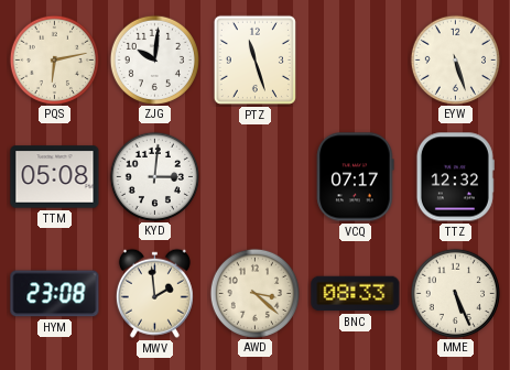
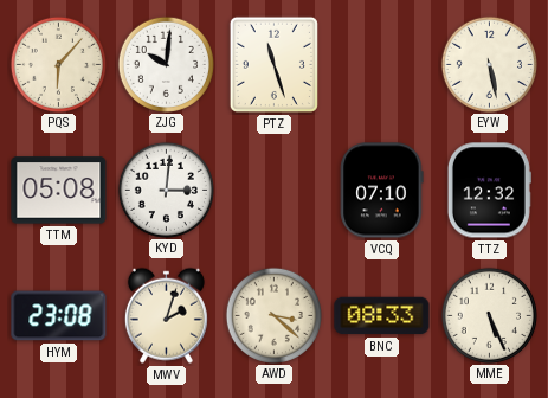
PQS: 6:13 -> 6:07
EYW: 5:27 -> 5:28
VCQ: 07:17 -> 07:10
MWV: 1:59 -> 2:03
